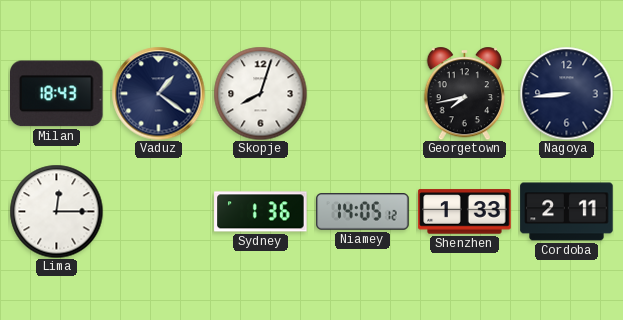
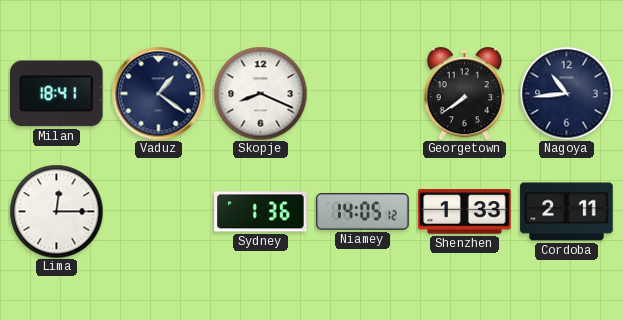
Milan: 18:43 -> 18:41
Skopje: 8:03 -> 8:19
Georgetown: 7:43 -> 7:39
Nagoya: 8:44 -> 10:44
